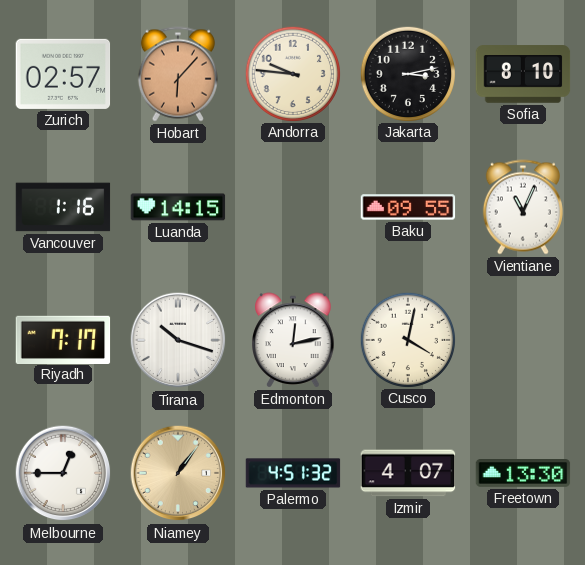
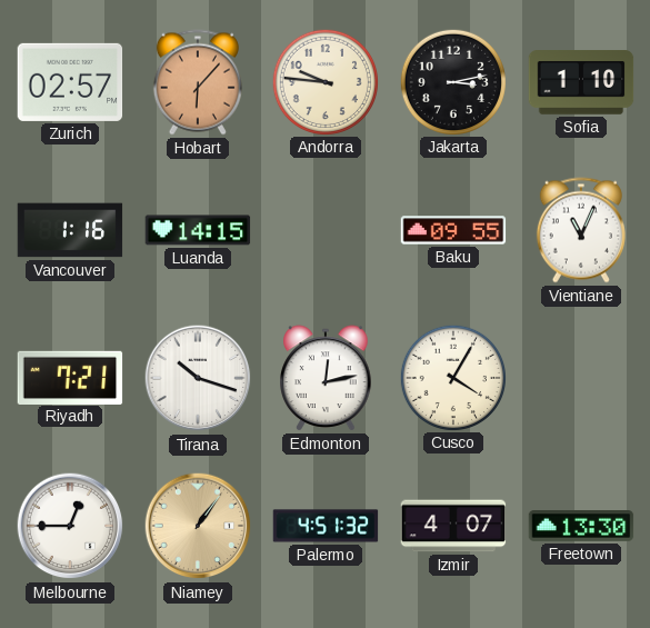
Sofia: 8:10 -> 1:10
Riyadh: 7:17 -> 7:21
Cusco: 4:02 -> 4:05
